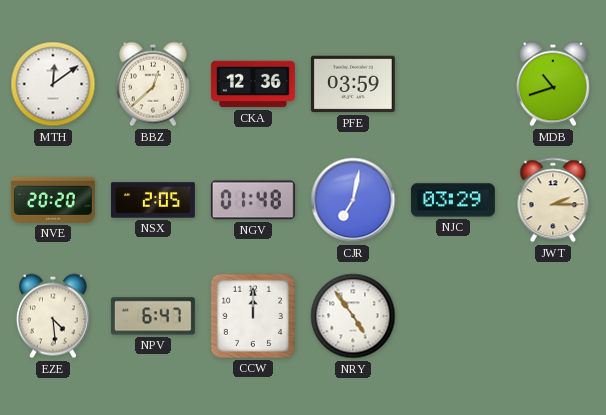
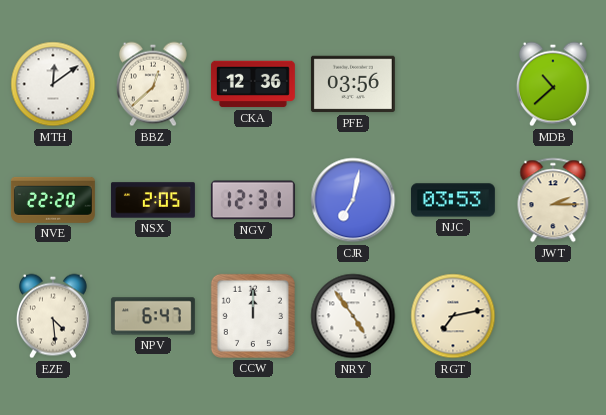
PFE: 03:59 -> 03:56
MDB: 10:42 -> 10:38
NVE: 20:20 -> 22:20
NGV: 01:48 -> 12:31
NJC: 03:29 -> 03:53
RGT: none -> 7:13
